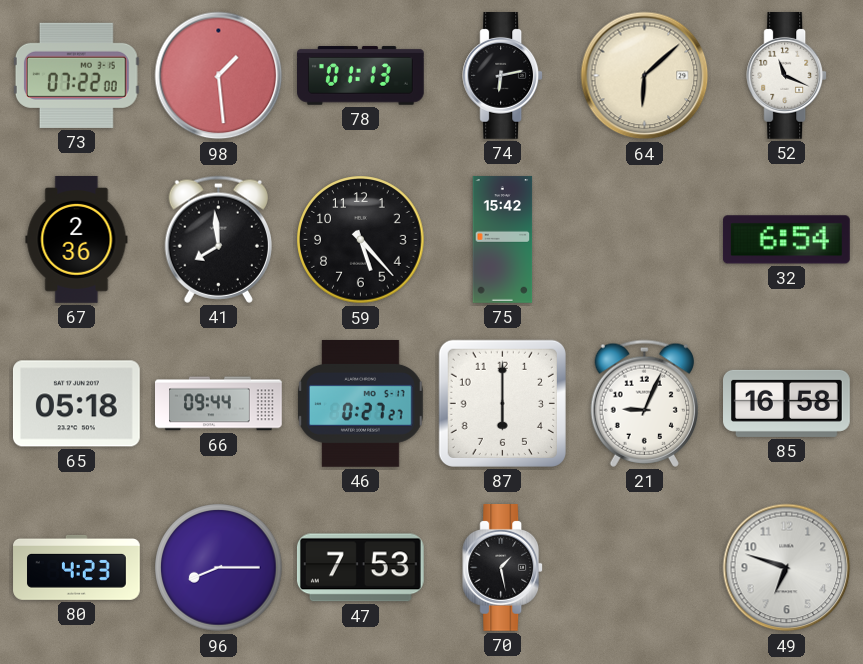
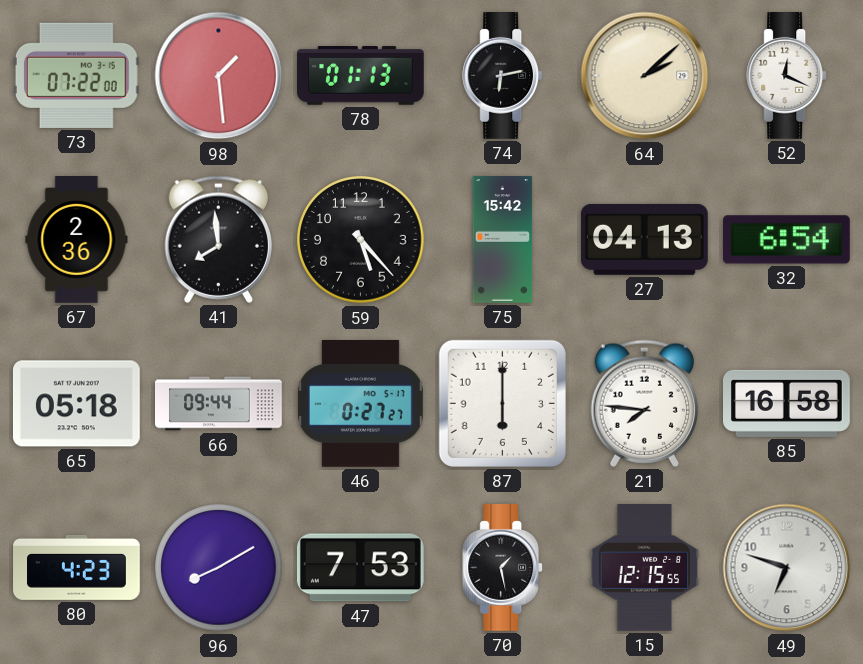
64: 6:08 -> 2:08
52: 11:19 -> 12:19
27: none -> 04:13
21: 9:04 -> 7:46
96: 8:15 -> 8:10
15: none -> 12:15
